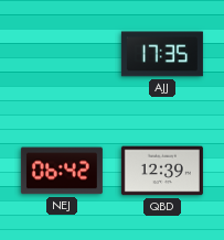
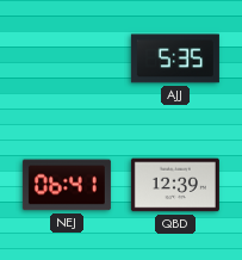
AJJ: 17:35 -> 5:35
NEJ: 06:42 -> 06:41
